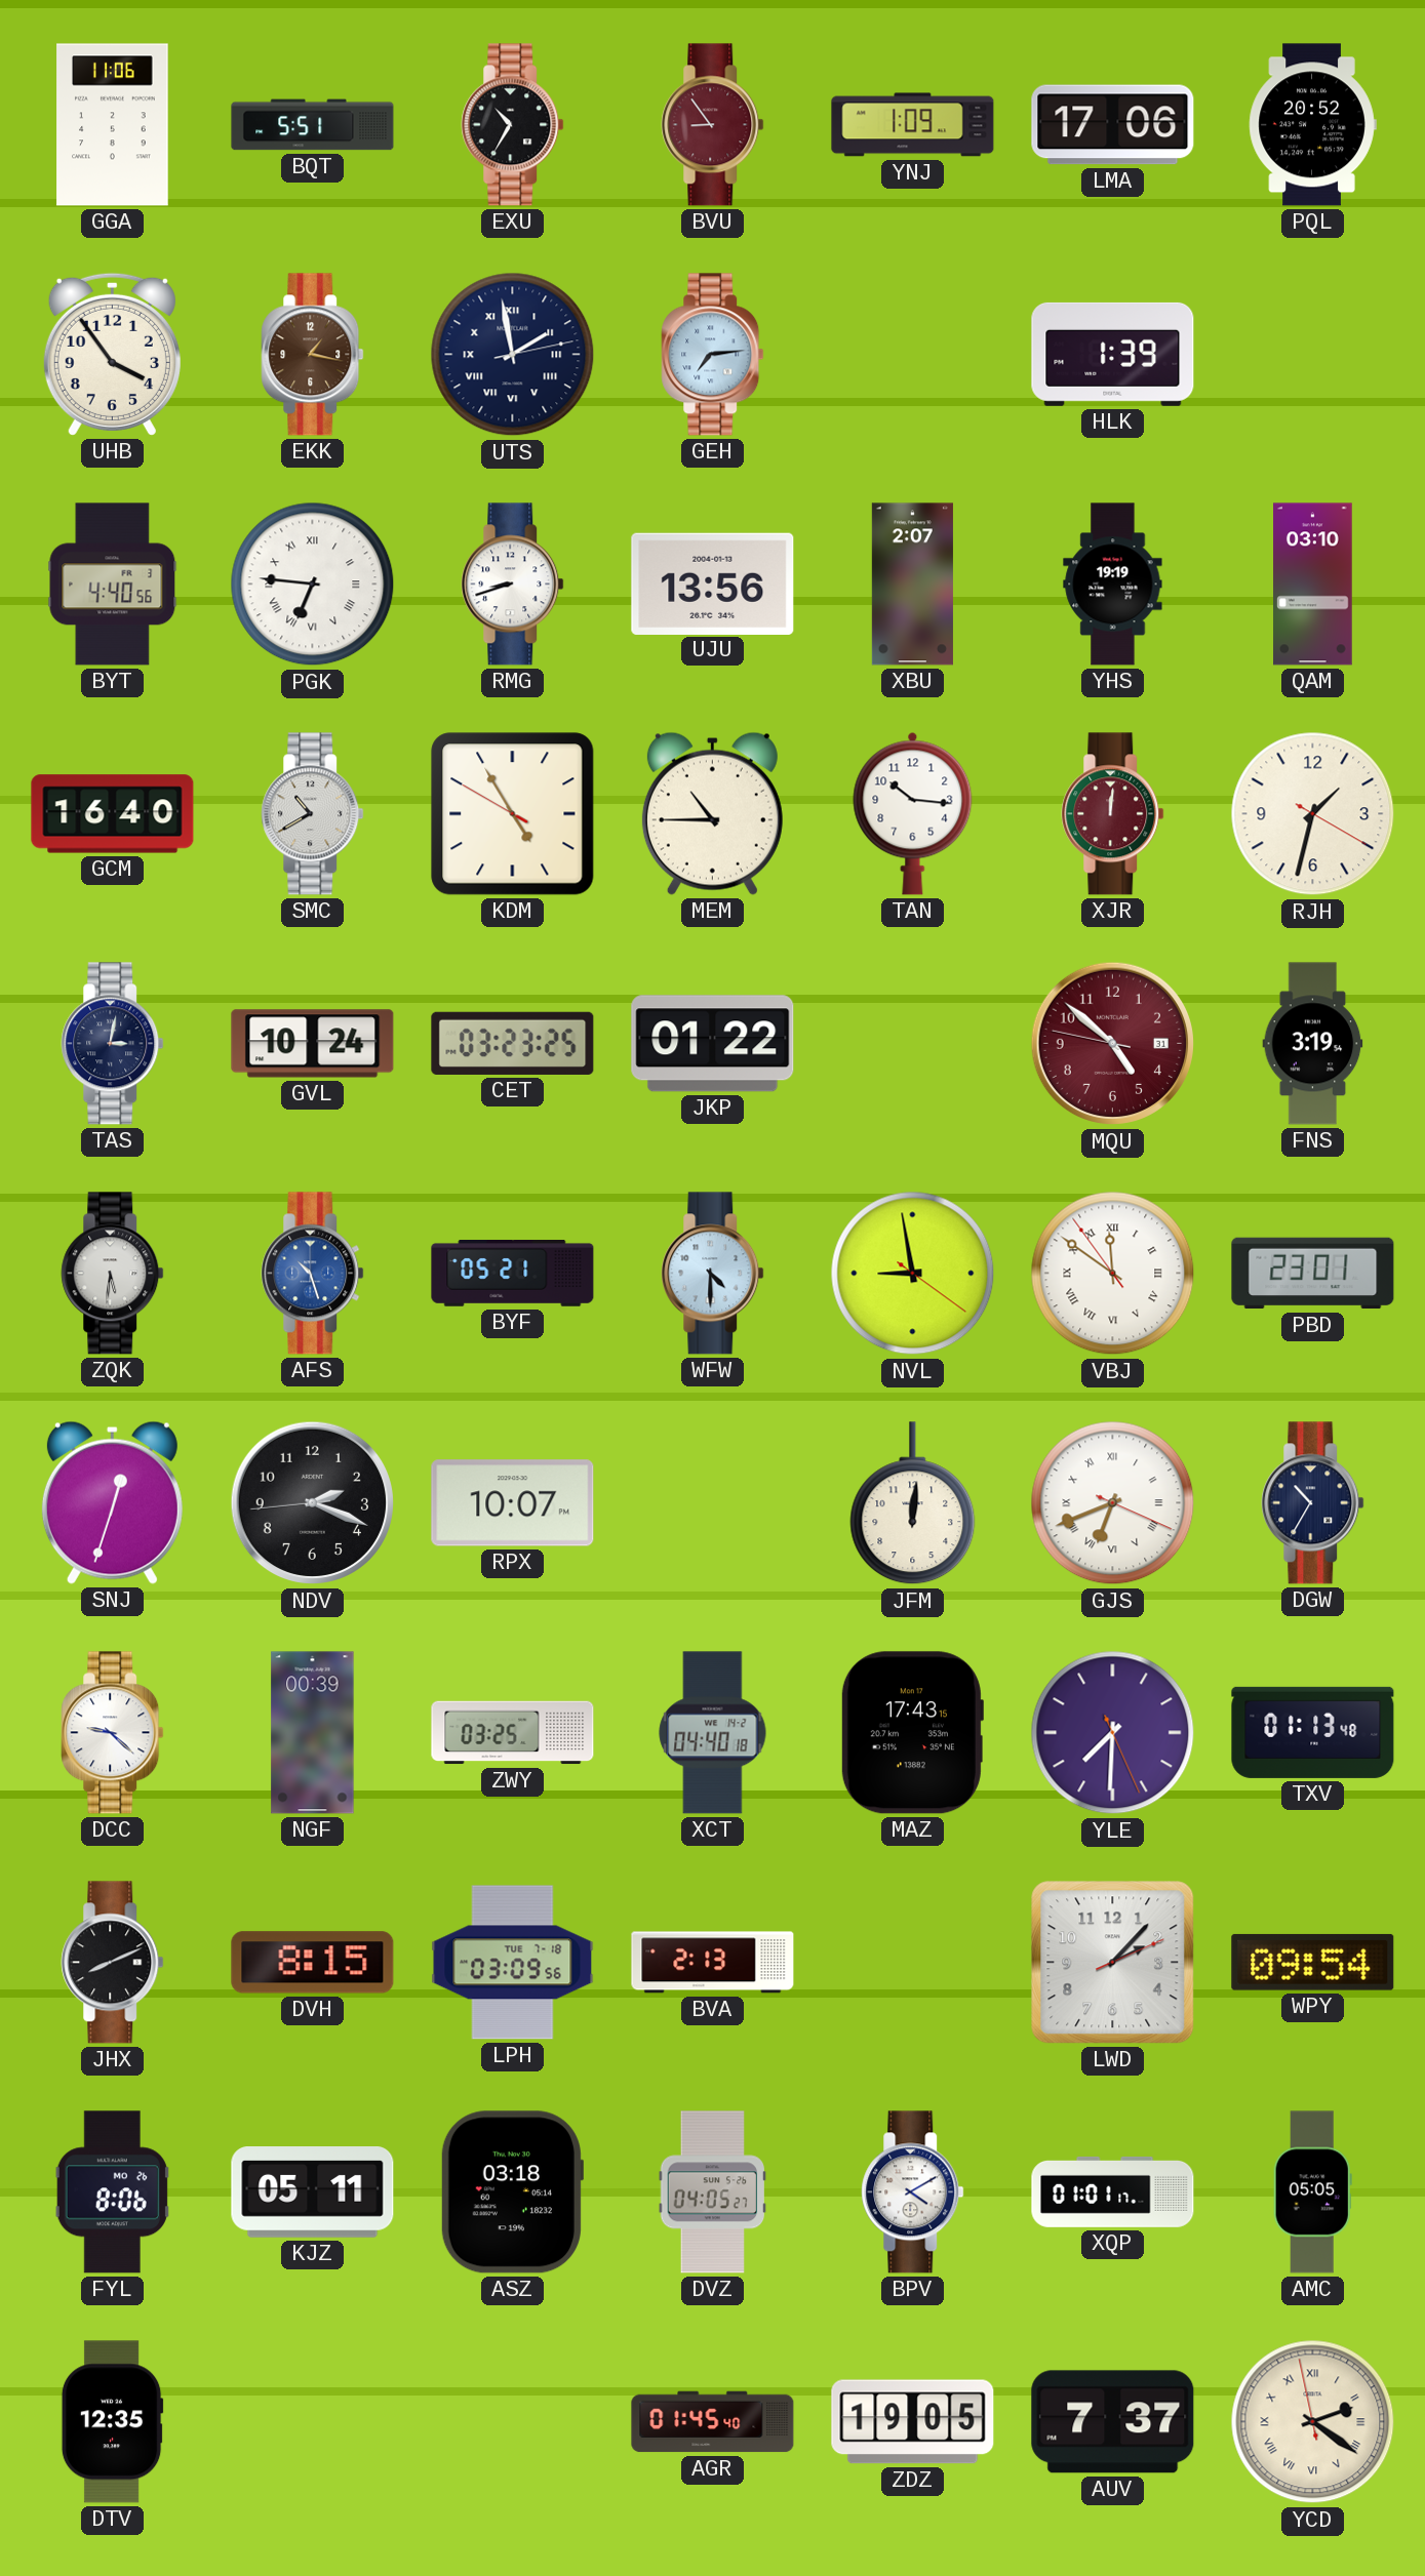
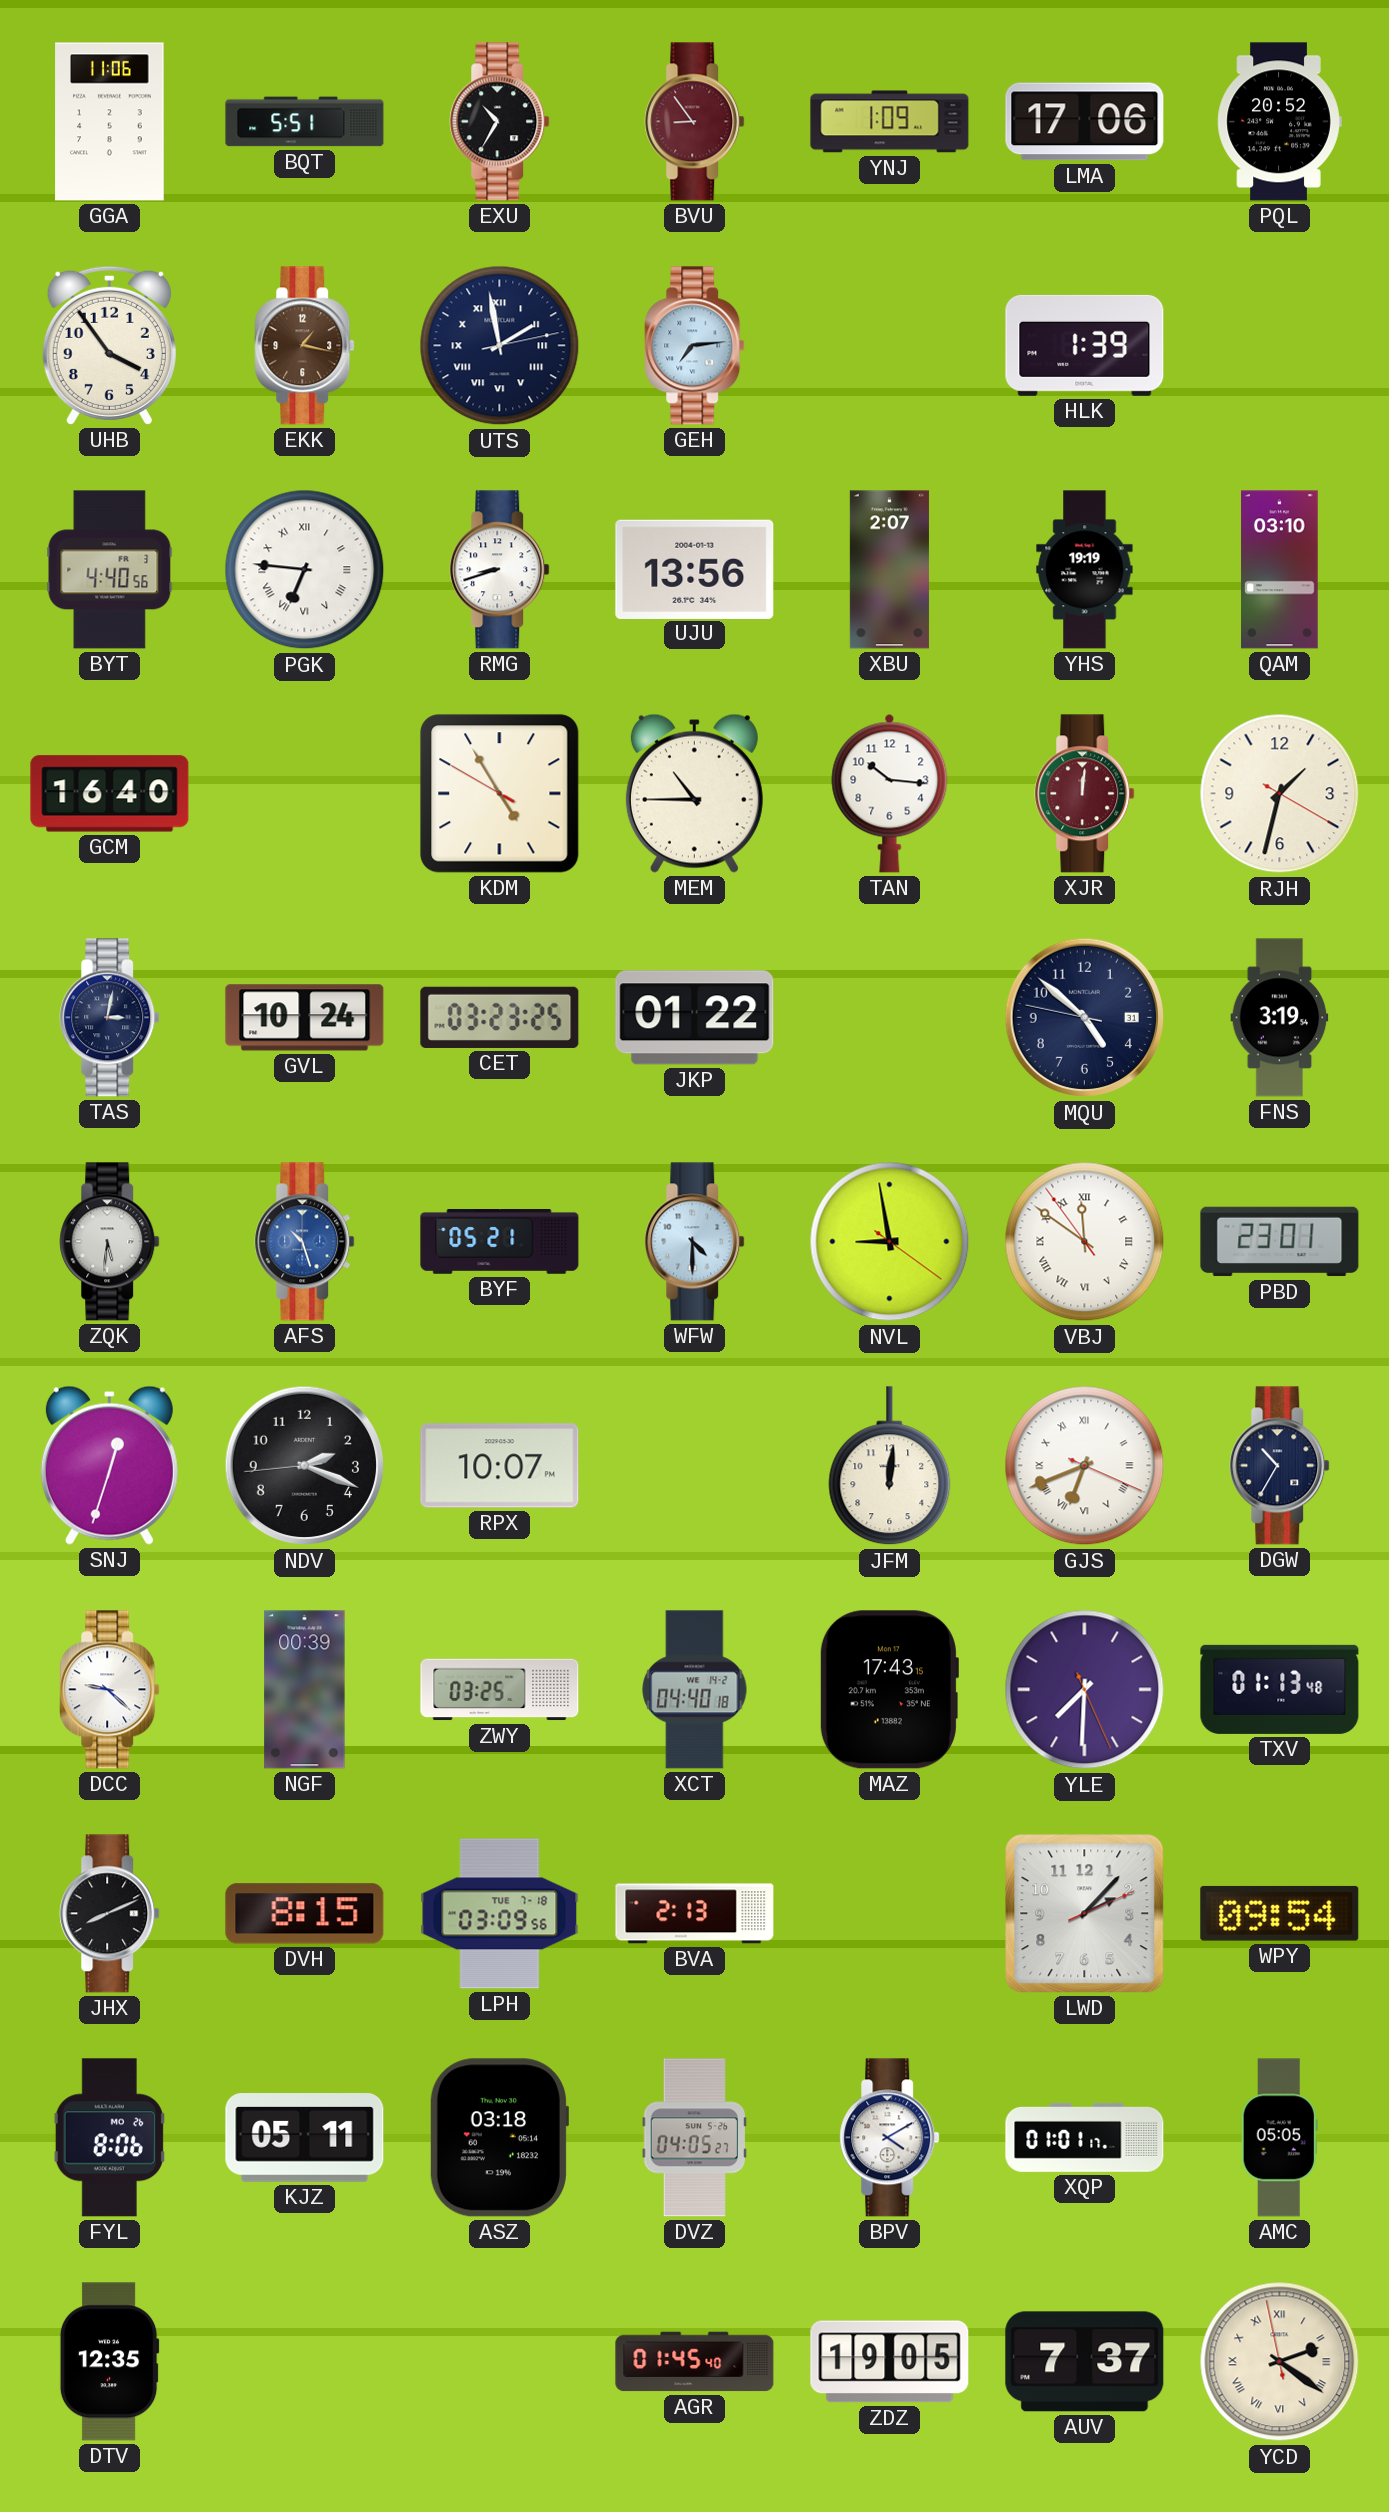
SMC: 10:40 -> none
MQU dial: burgundy -> navy
